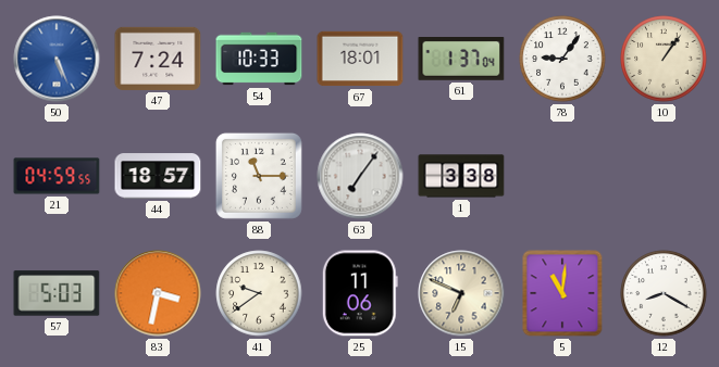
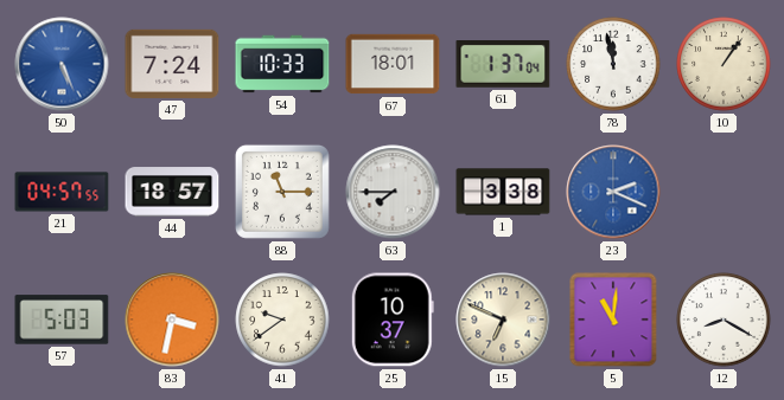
78: 9:06 -> 11:58
21: 04:59 -> 04:57
63: 7:06 -> 7:45
23: none -> 2:19
25: 11:06 -> 10:37
